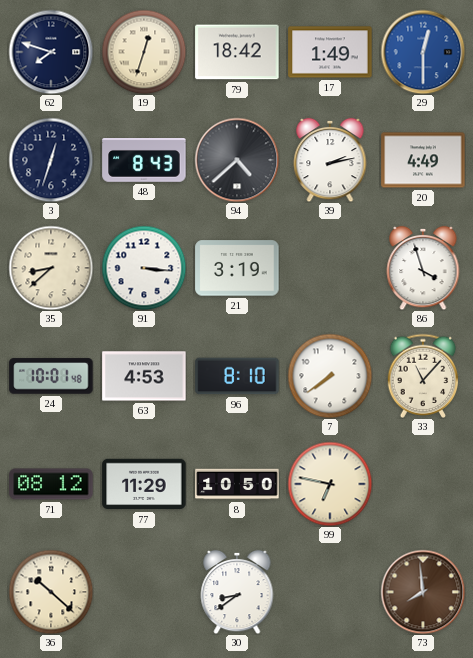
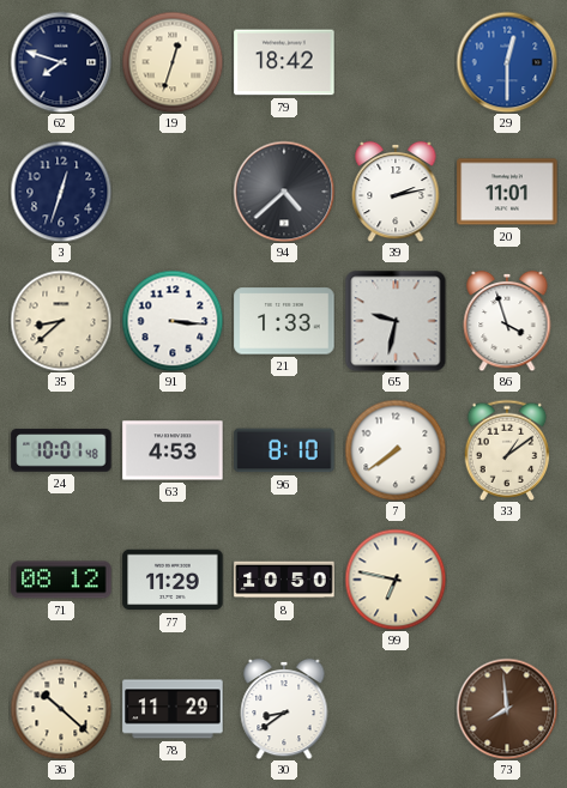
17: 1:49 -> none
48: 8:43 -> none
20: 4:49 -> 11:01
21: 3:19 -> 1:33
65: none -> 9:32
33: 11:07 -> 1:09
78: none -> 11:29
